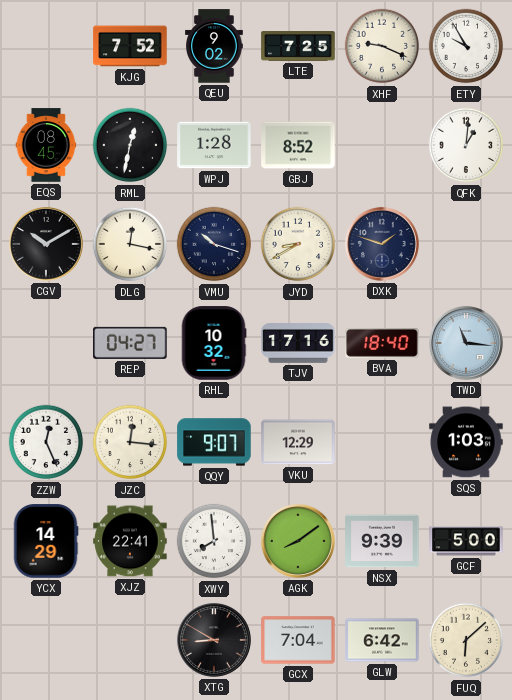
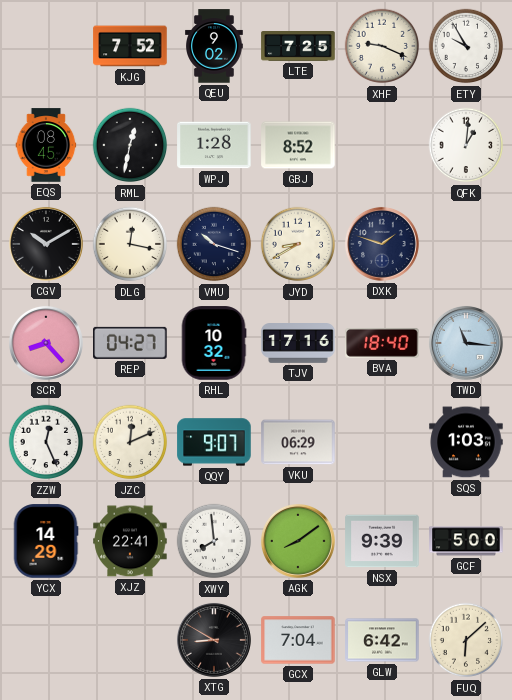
SCR: none -> 8:23
JZC: 12:16 -> 12:11
VKU: 12:29 -> 06:29
